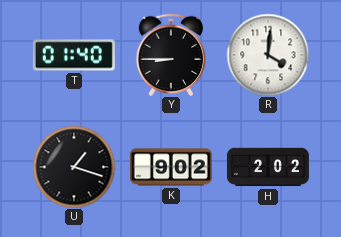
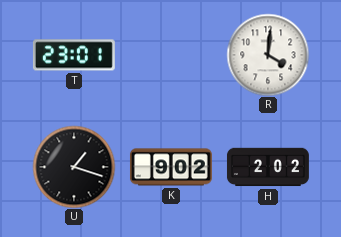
T: 01:40 -> 23:01
Y: 8:45 -> none
